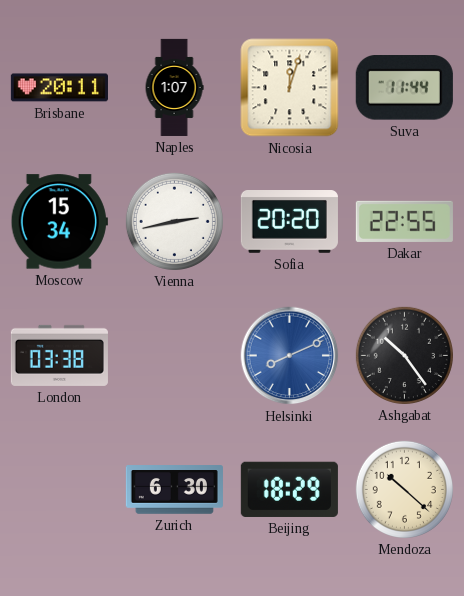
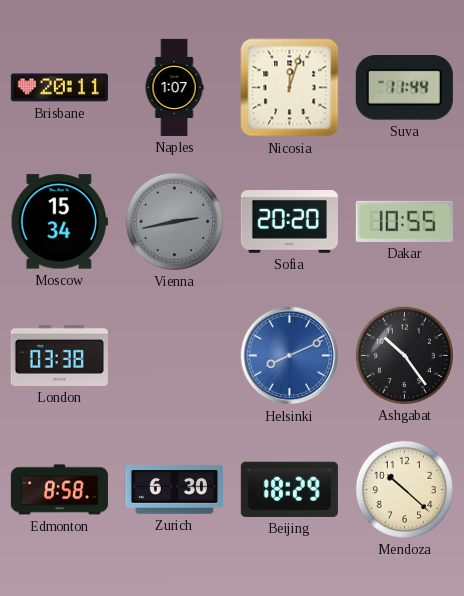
Vienna dial: white -> grey
Dakar: 22:55 -> 10:55
Edmonton: none -> 8:58
